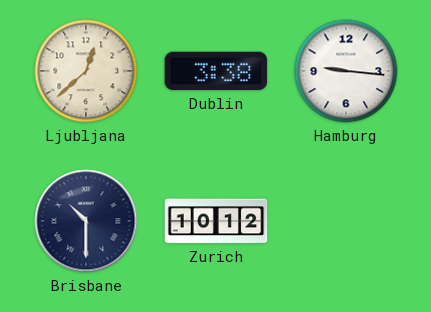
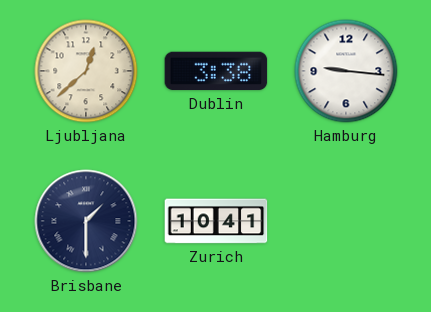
Brisbane: 10:30 -> 1:30
Zurich: 10:12 -> 10:41
